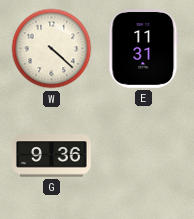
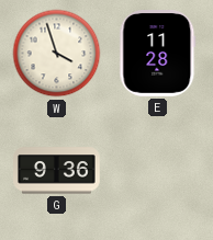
W: 4:22 -> 3:57
E: 11:31 -> 11:28
